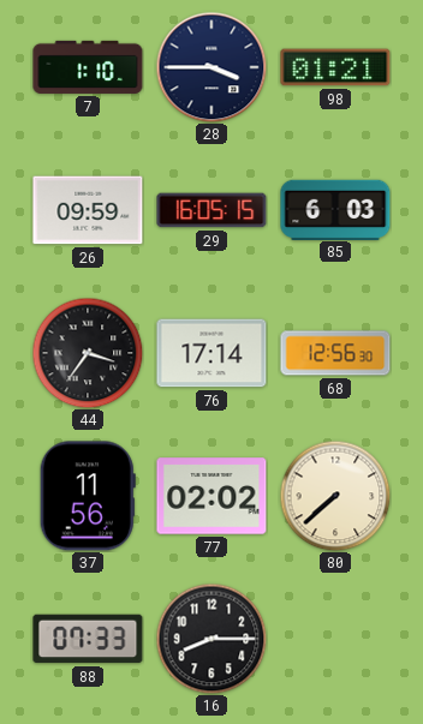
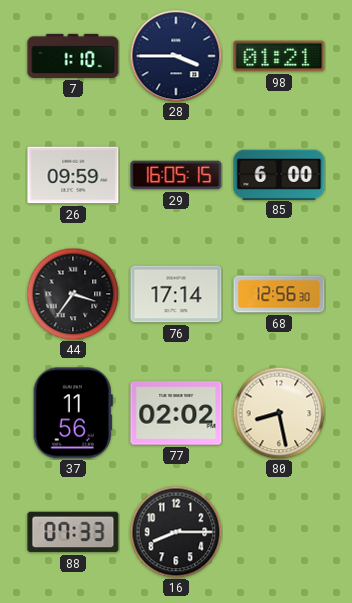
85: 6:03 -> 6:00
80: 7:38 -> 8:28
